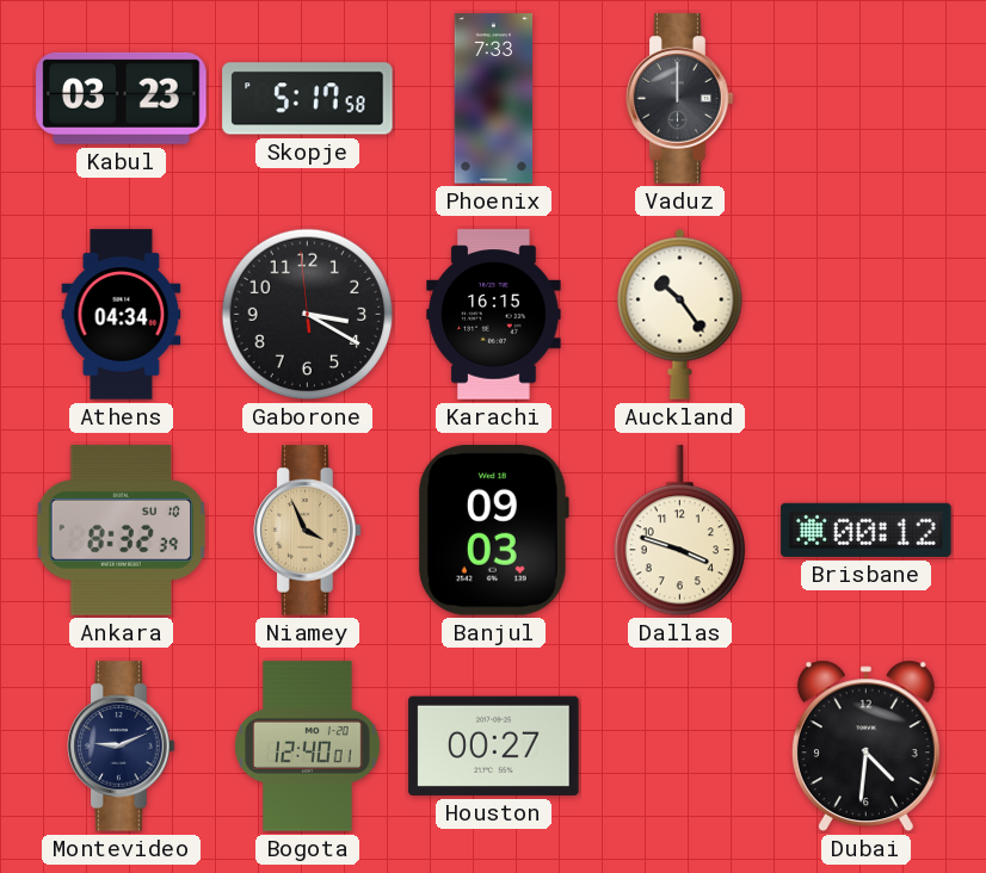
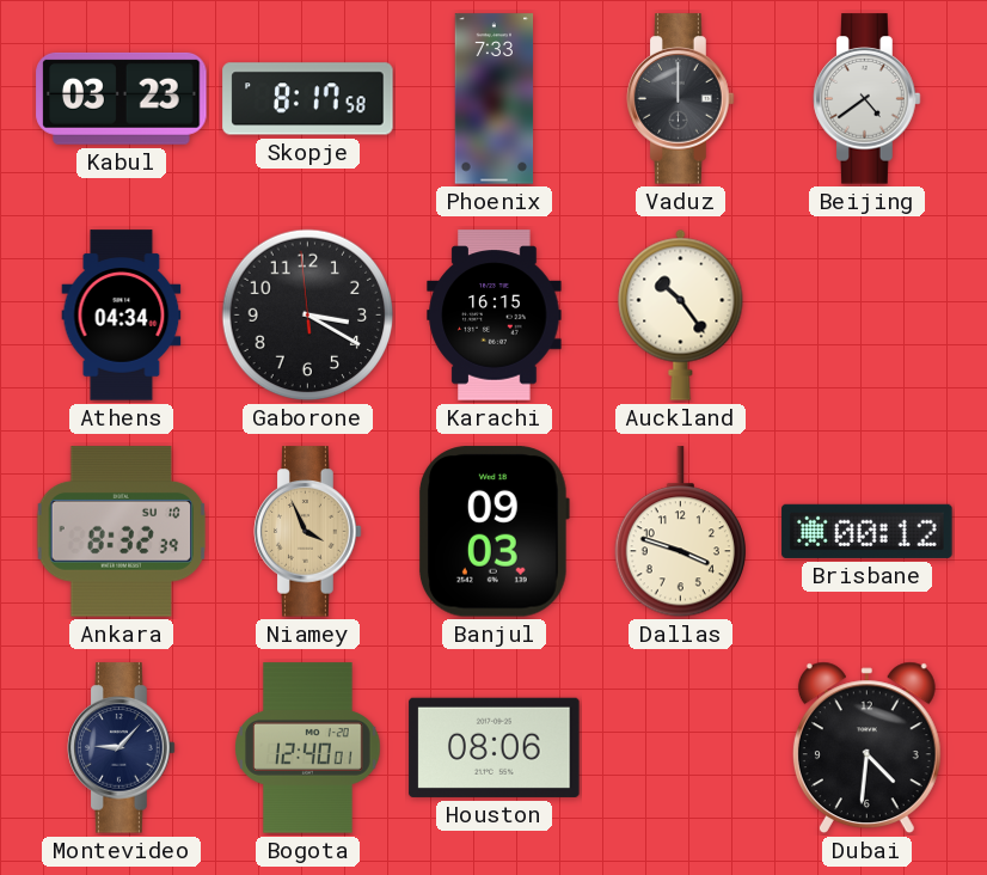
Skopje: 5:17 -> 8:17
Beijing: none -> 4:39
Montevideo: 9:11 -> 9:07
Houston: 00:27 -> 08:06
